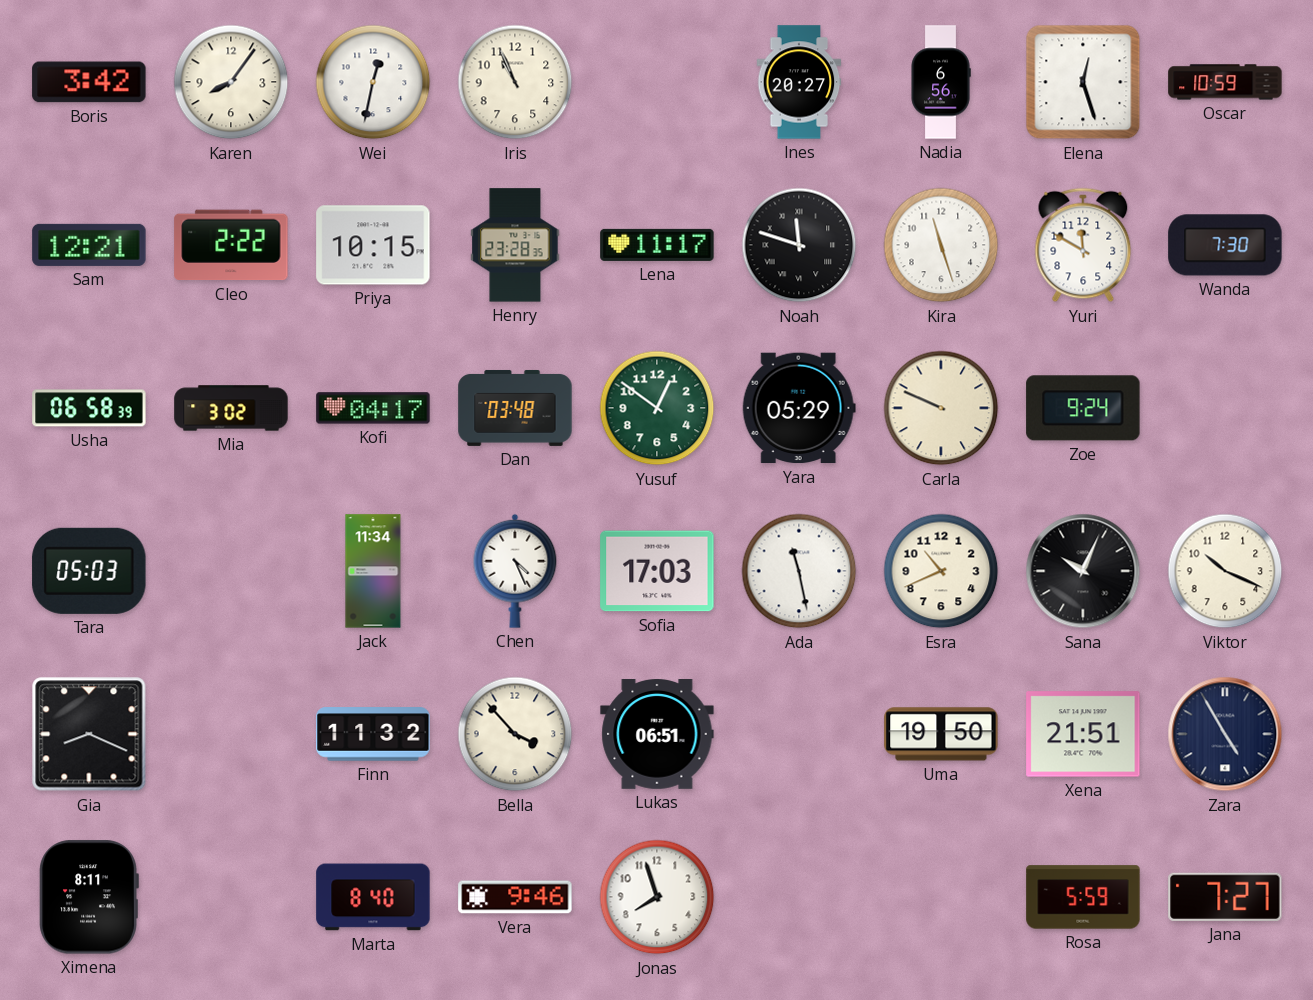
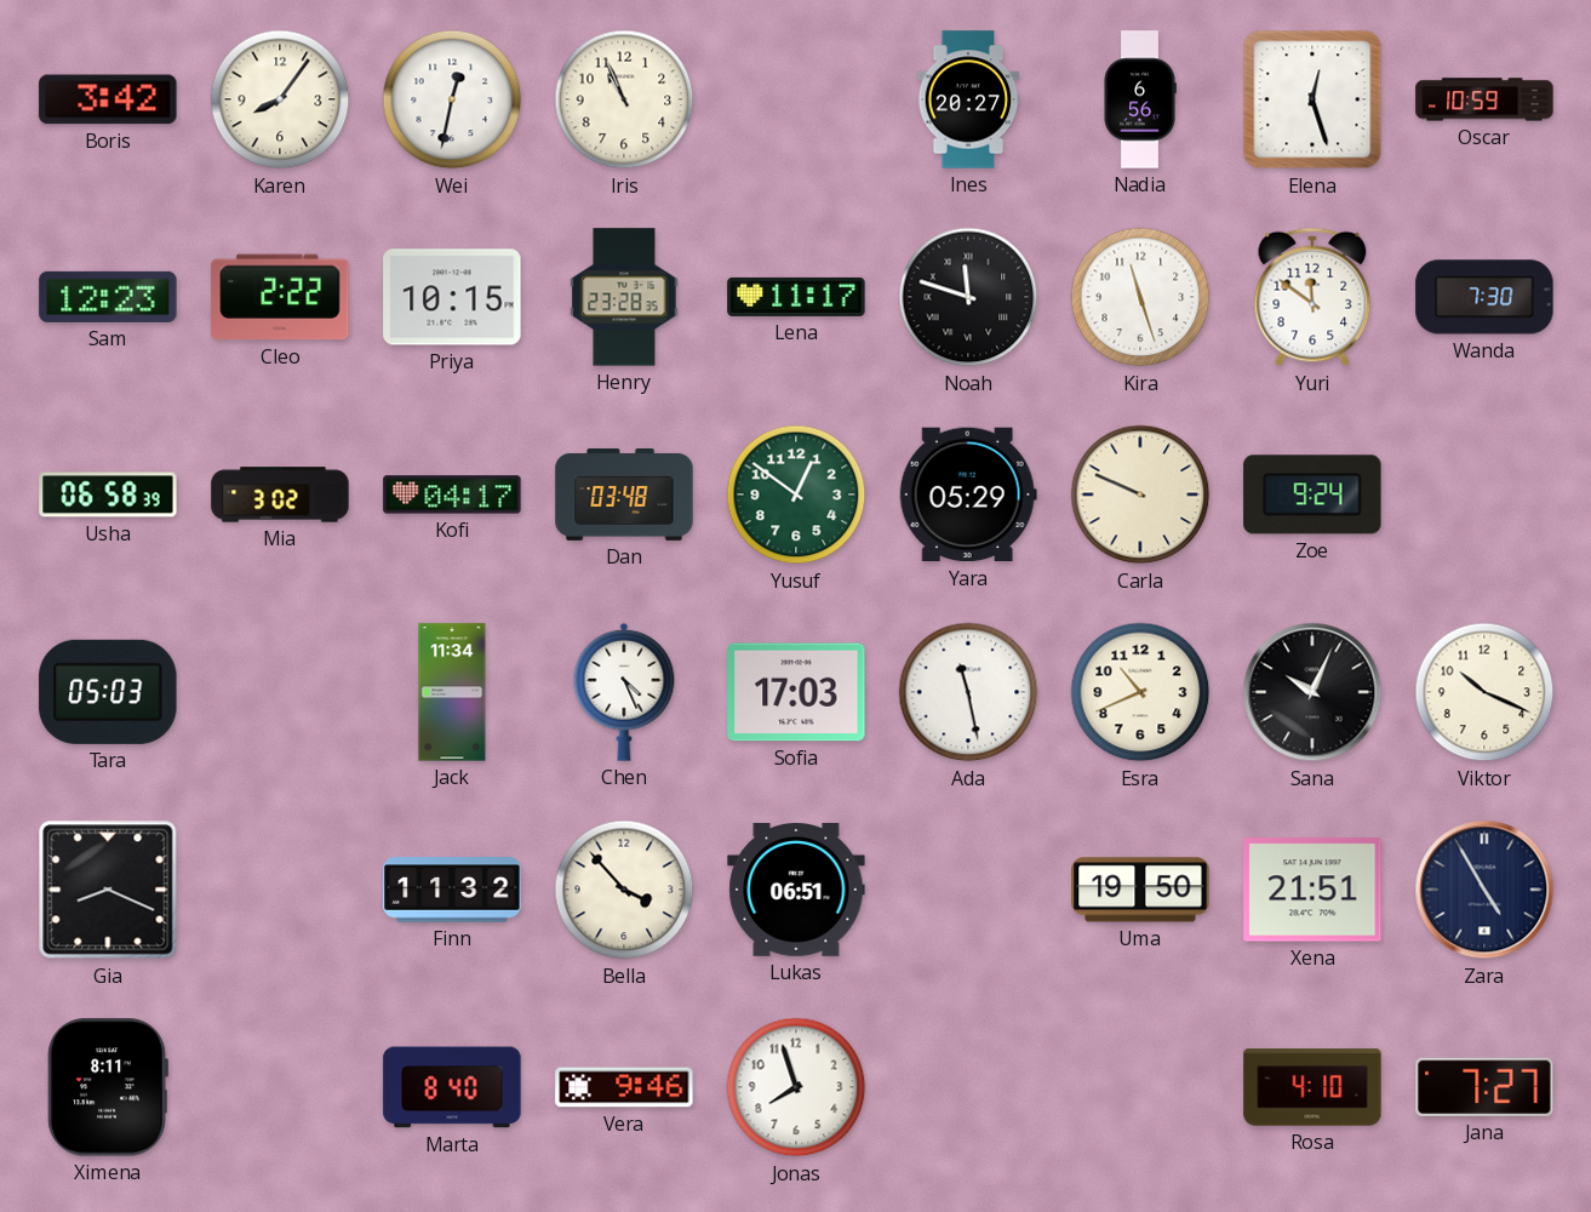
Sam: 12:21 -> 12:23
Yuri: 11:50 -> 11:51
Rosa: 5:59 -> 4:10
